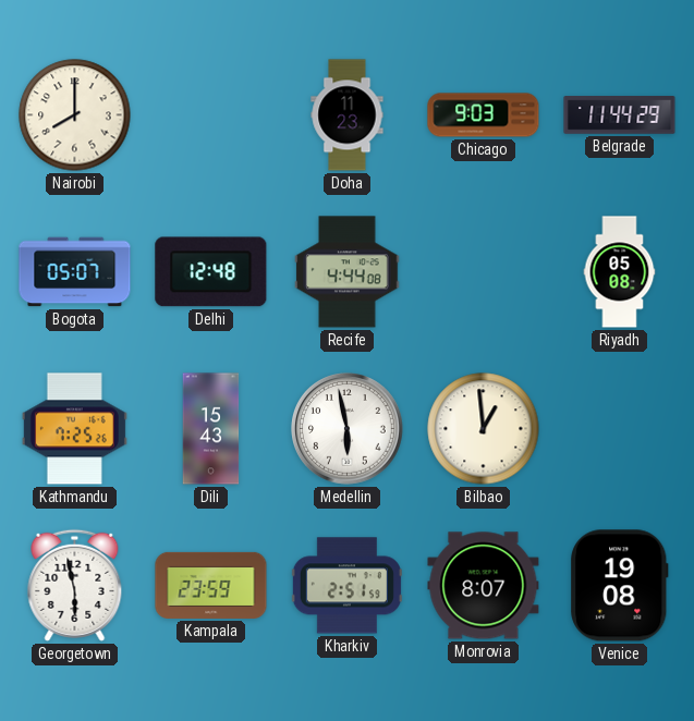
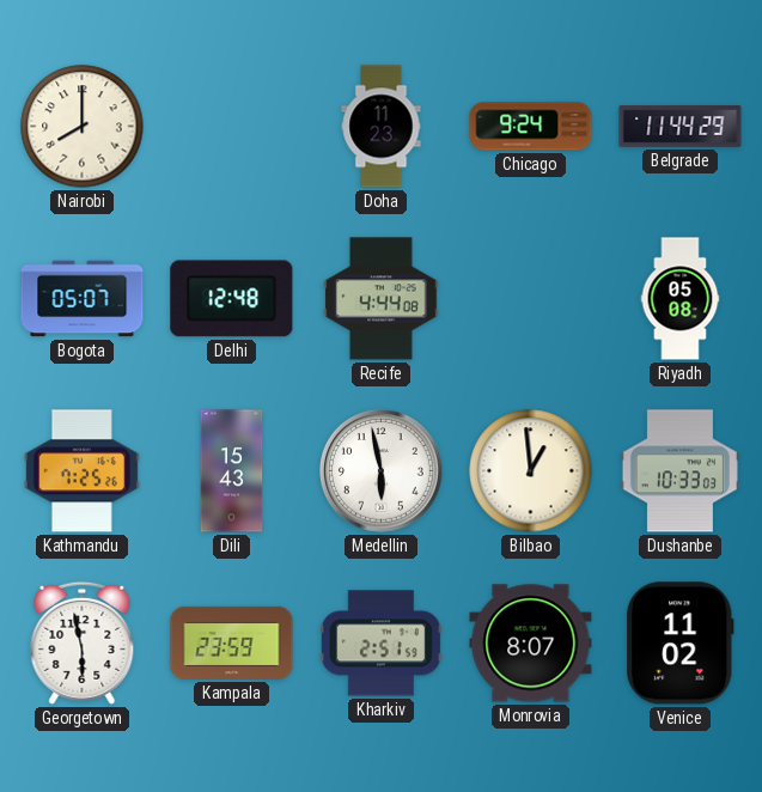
Chicago: 9:03 -> 9:24
Dushanbe: none -> 10:33
Venice: 19:08 -> 11:02
